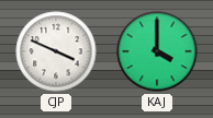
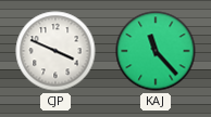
KAJ: 4:00 -> 11:23
